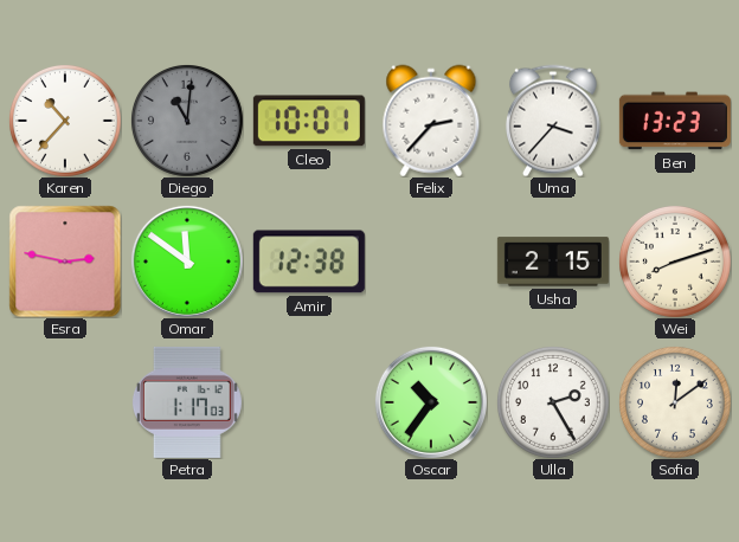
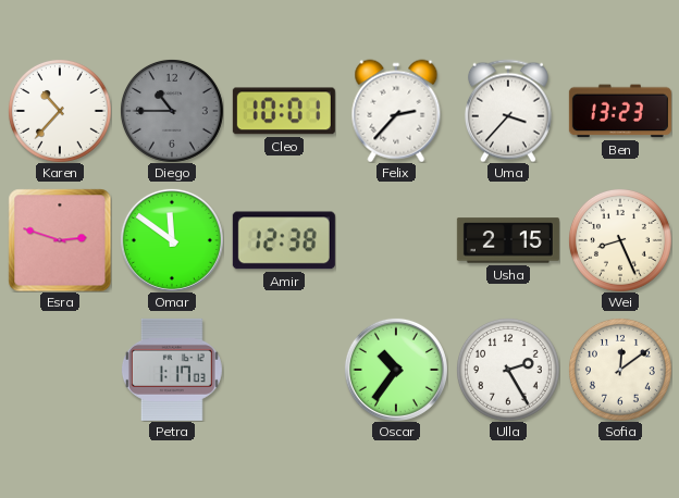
Diego: 11:01 -> 10:45
Esra: 2:47 -> 2:48
Wei: 8:12 -> 8:26
